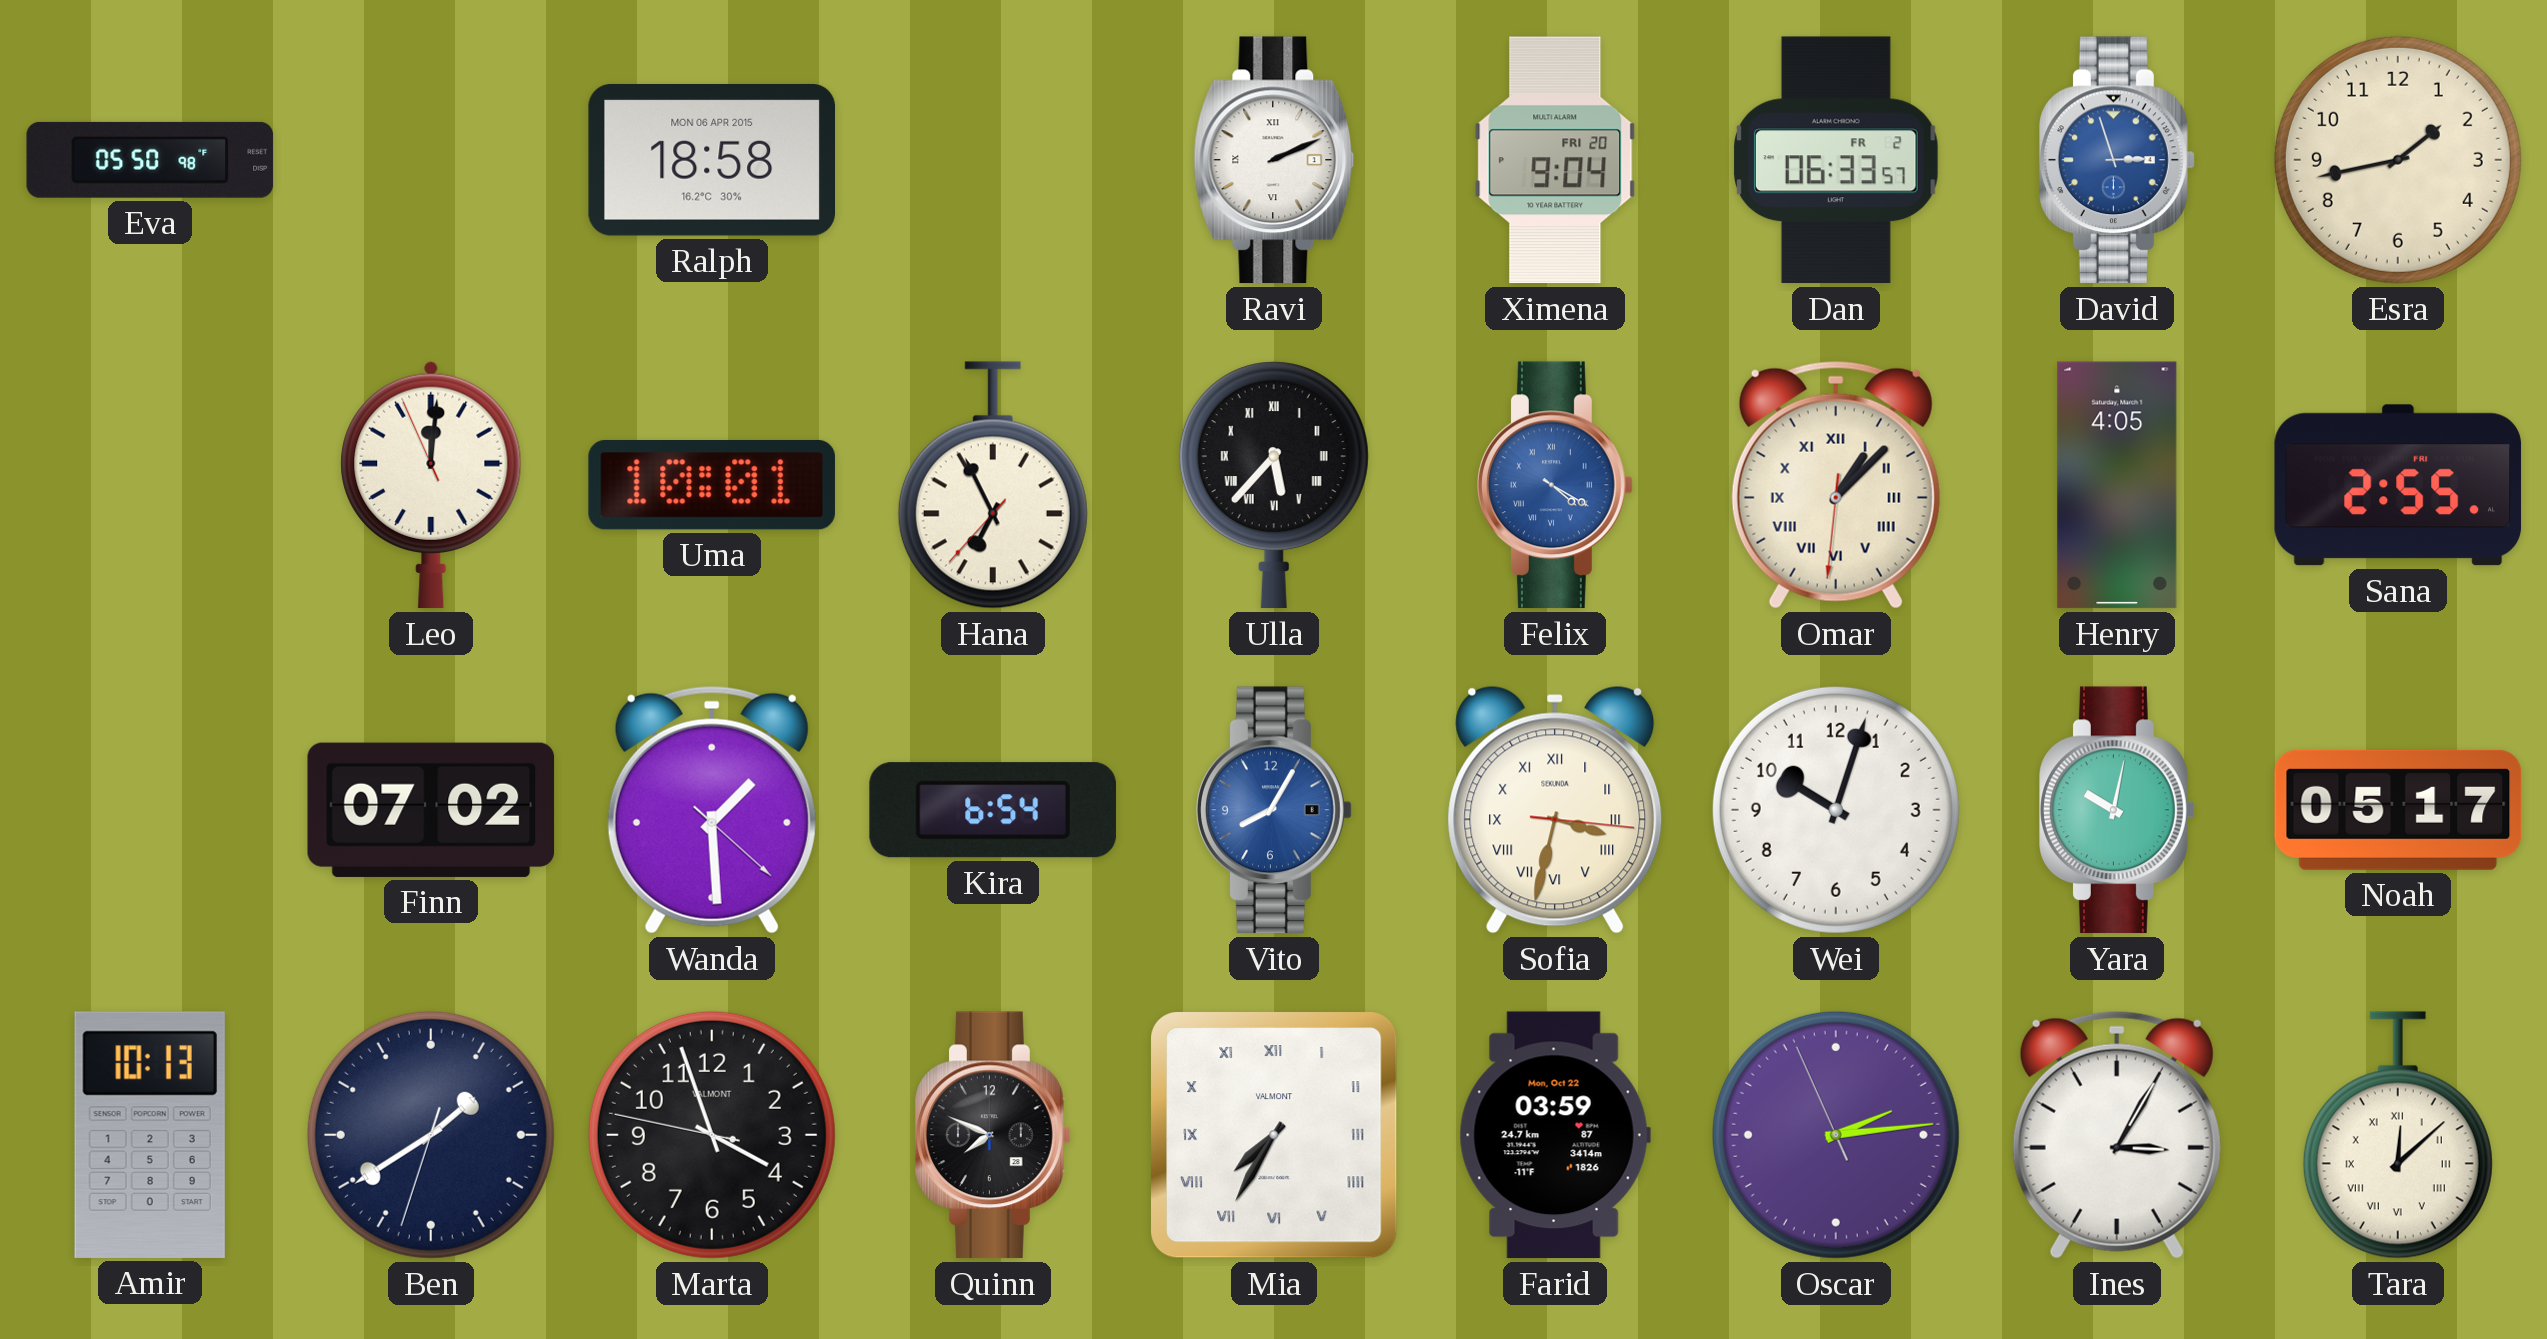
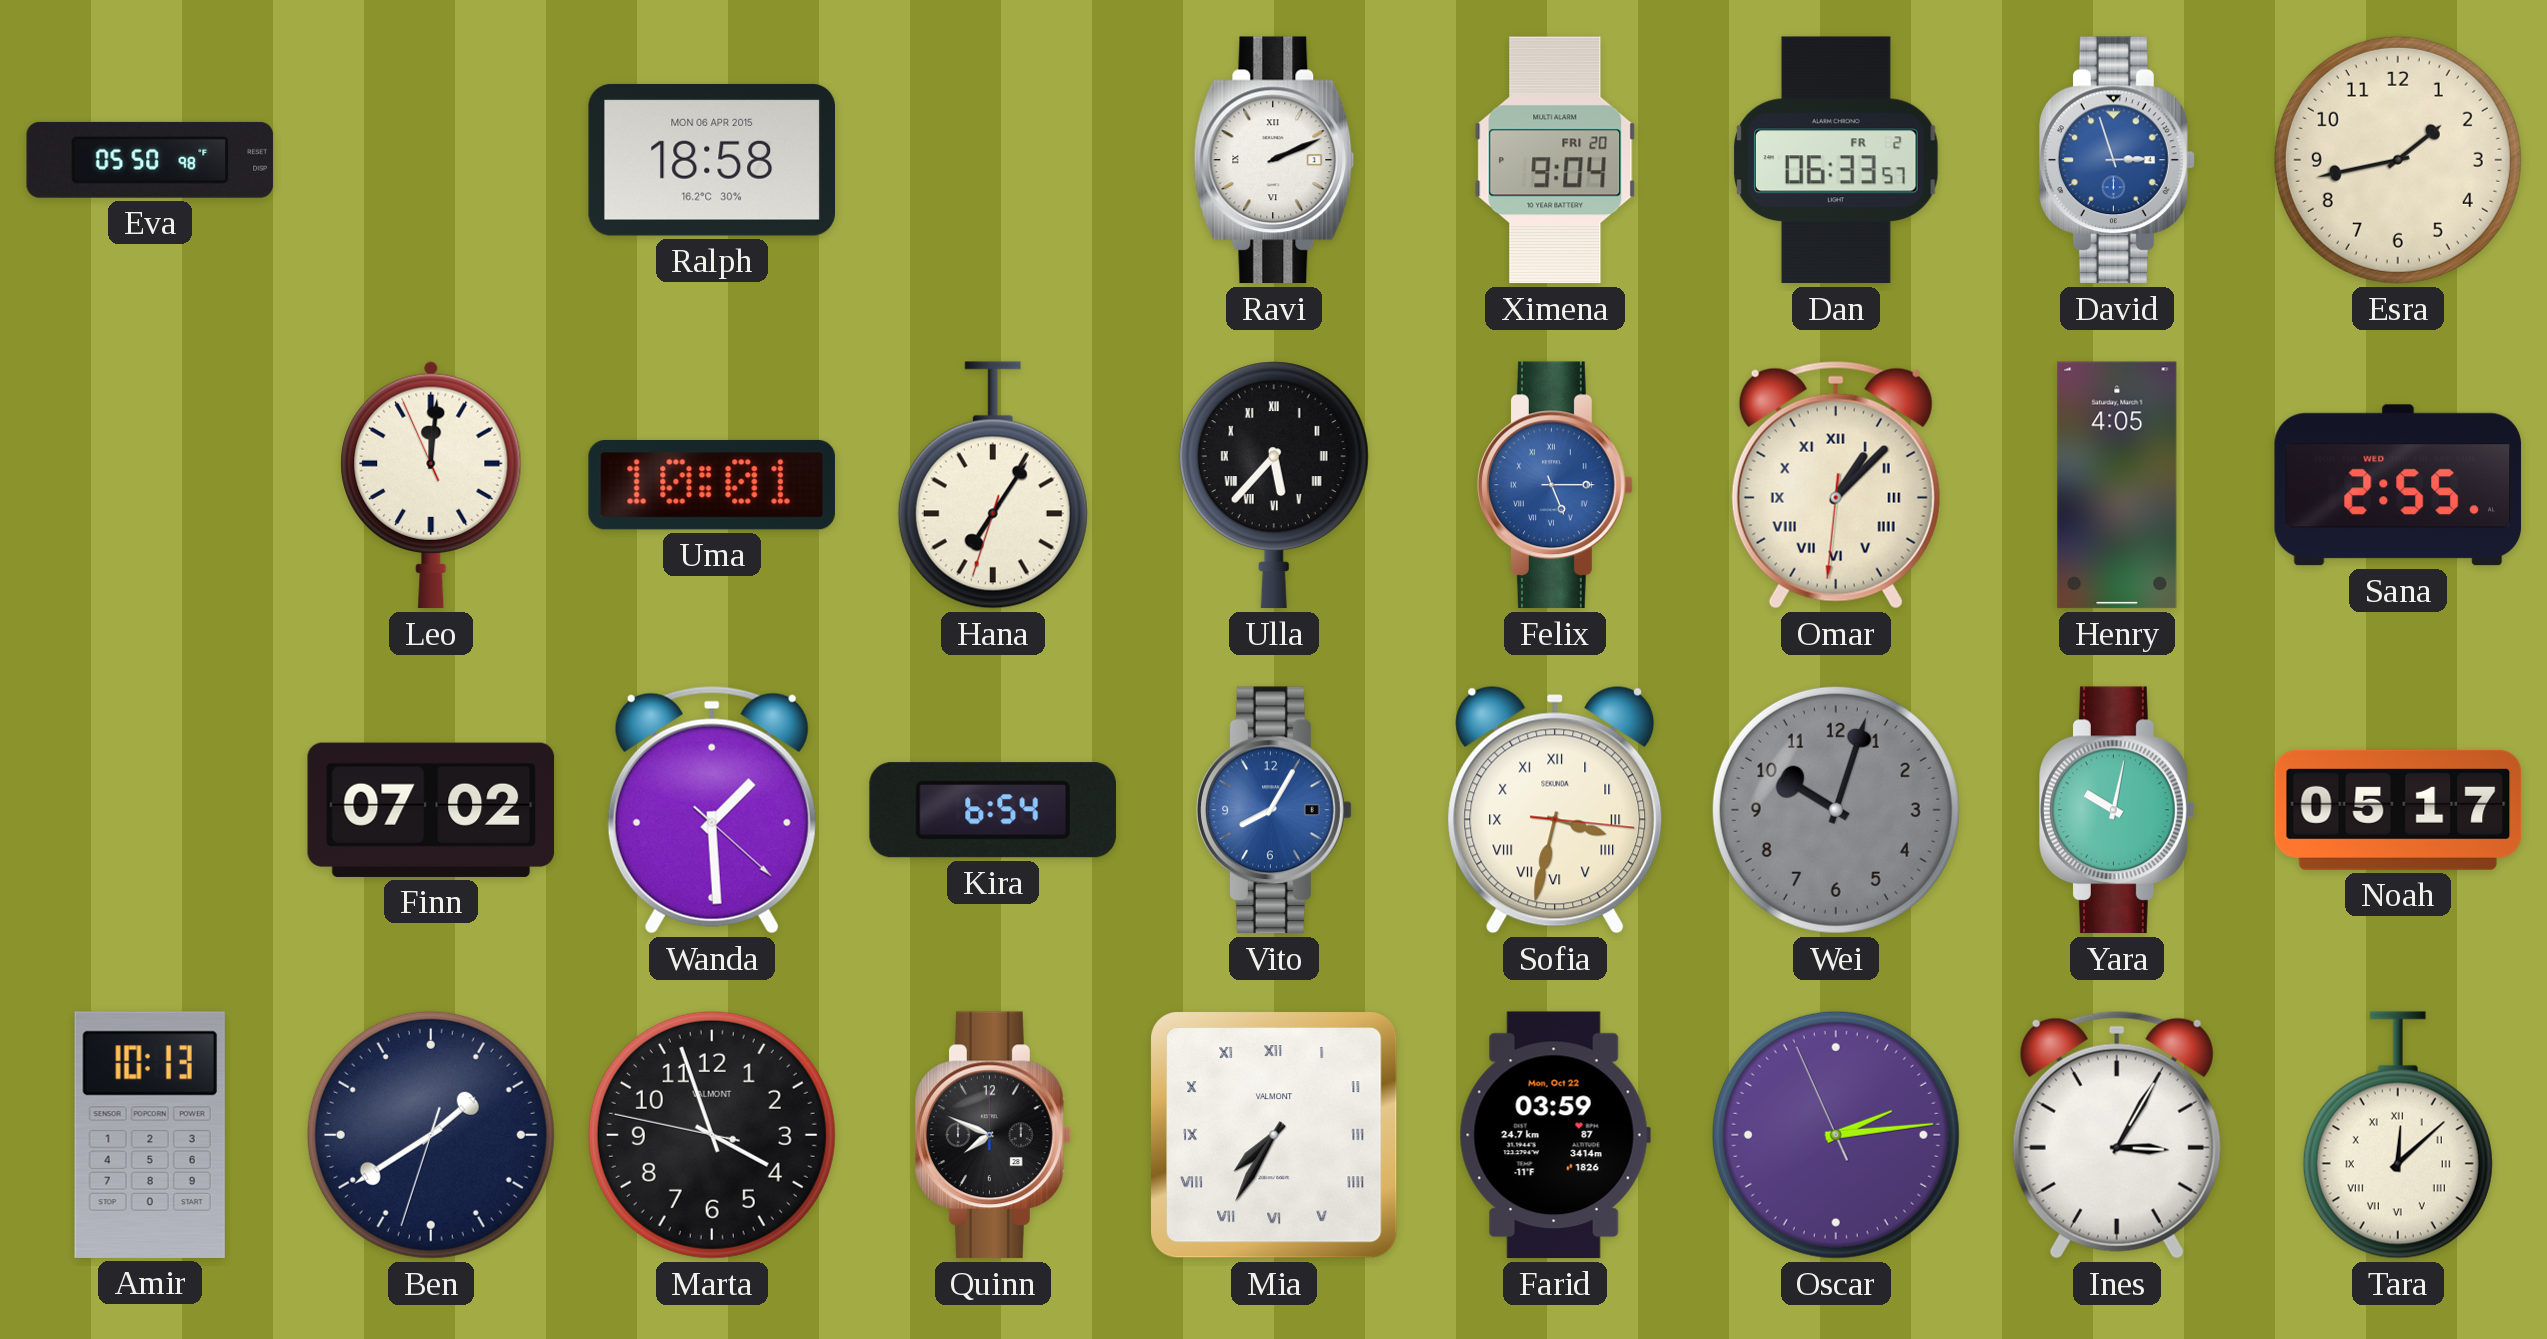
Hana: 6:55 -> 7:05
Felix: 4:20 -> 5:15
Sana date: FRI -> WED
Wei dial: white -> grey
